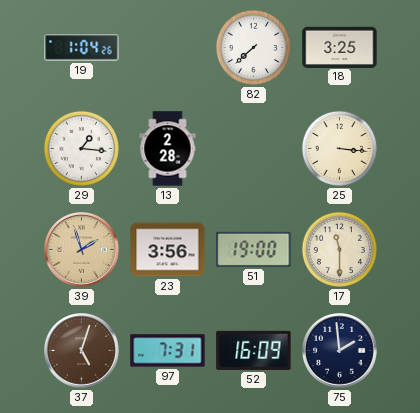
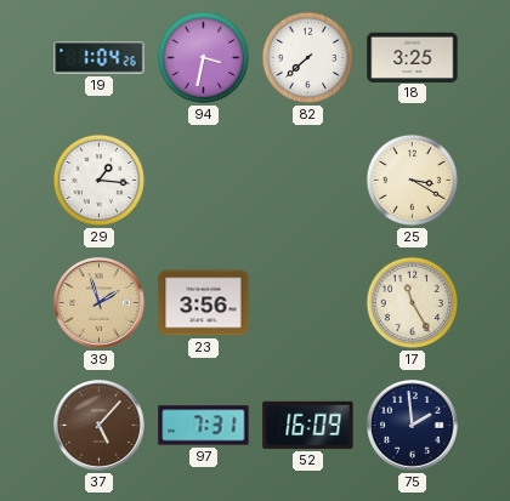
94: none -> 3:32
13: 2:28 -> none
25: 3:16 -> 3:20
51: 19:00 -> none
17: 11:30 -> 11:25
37: 5:03 -> 5:07
